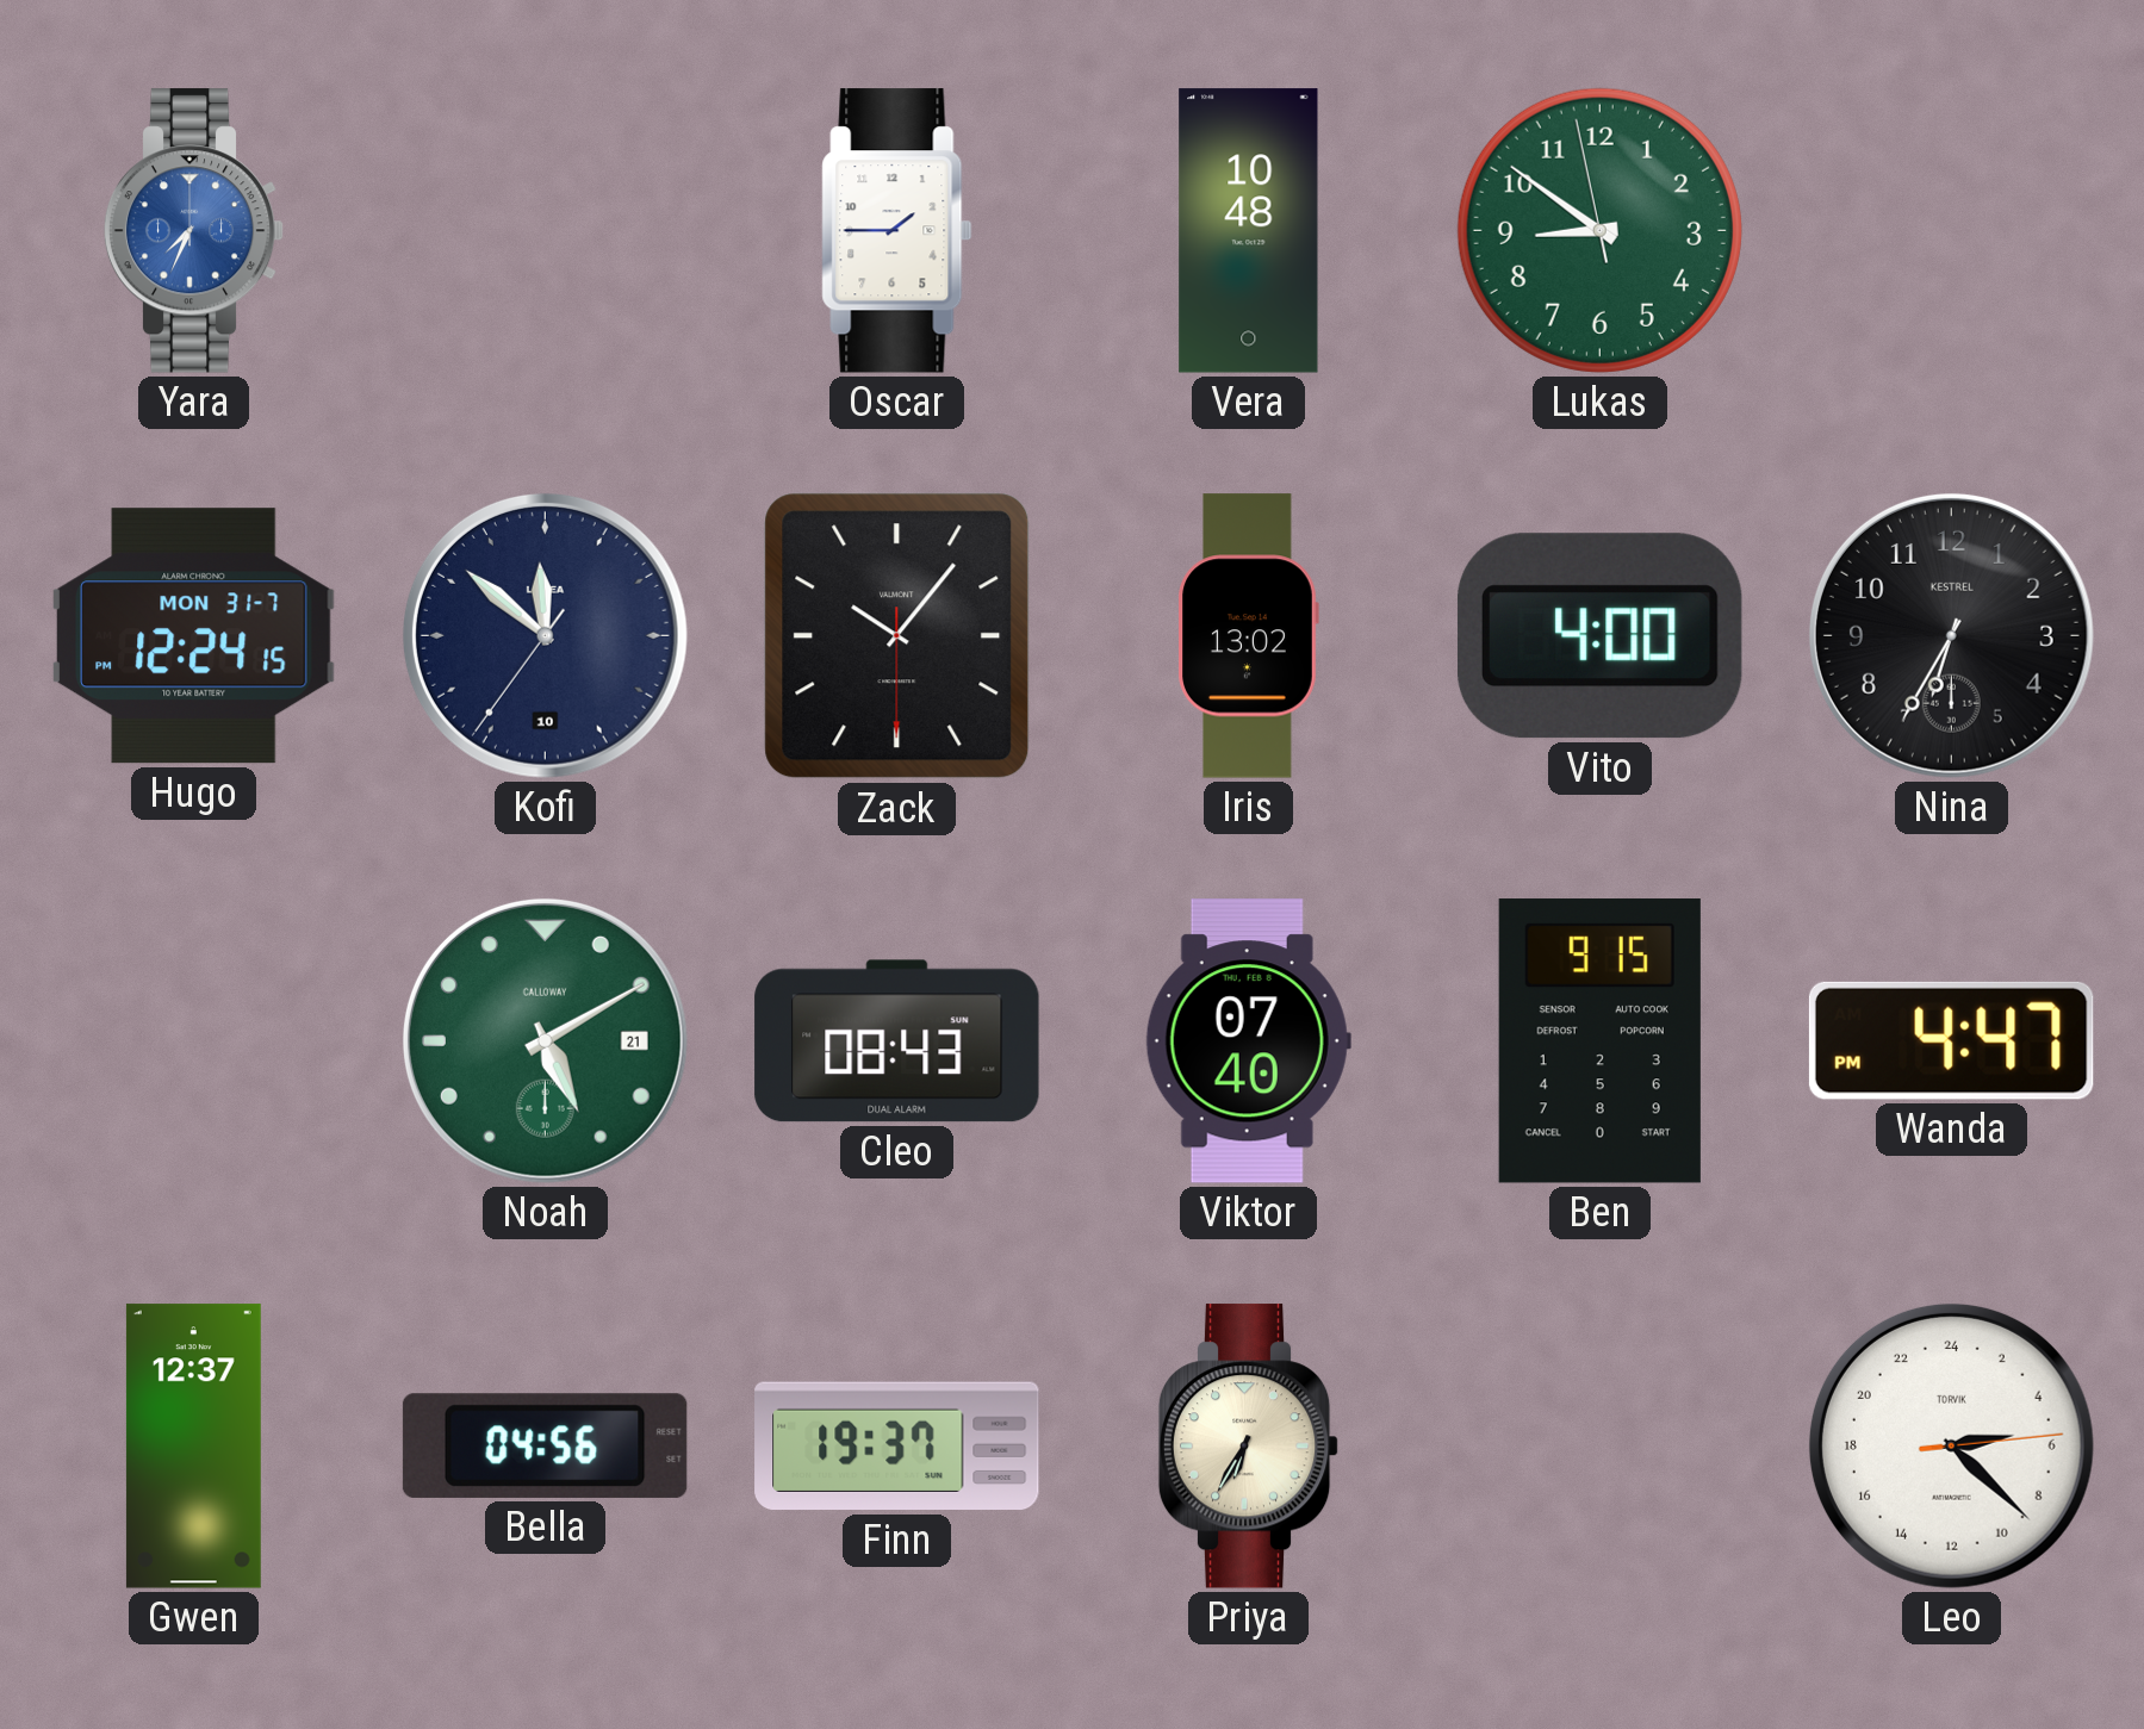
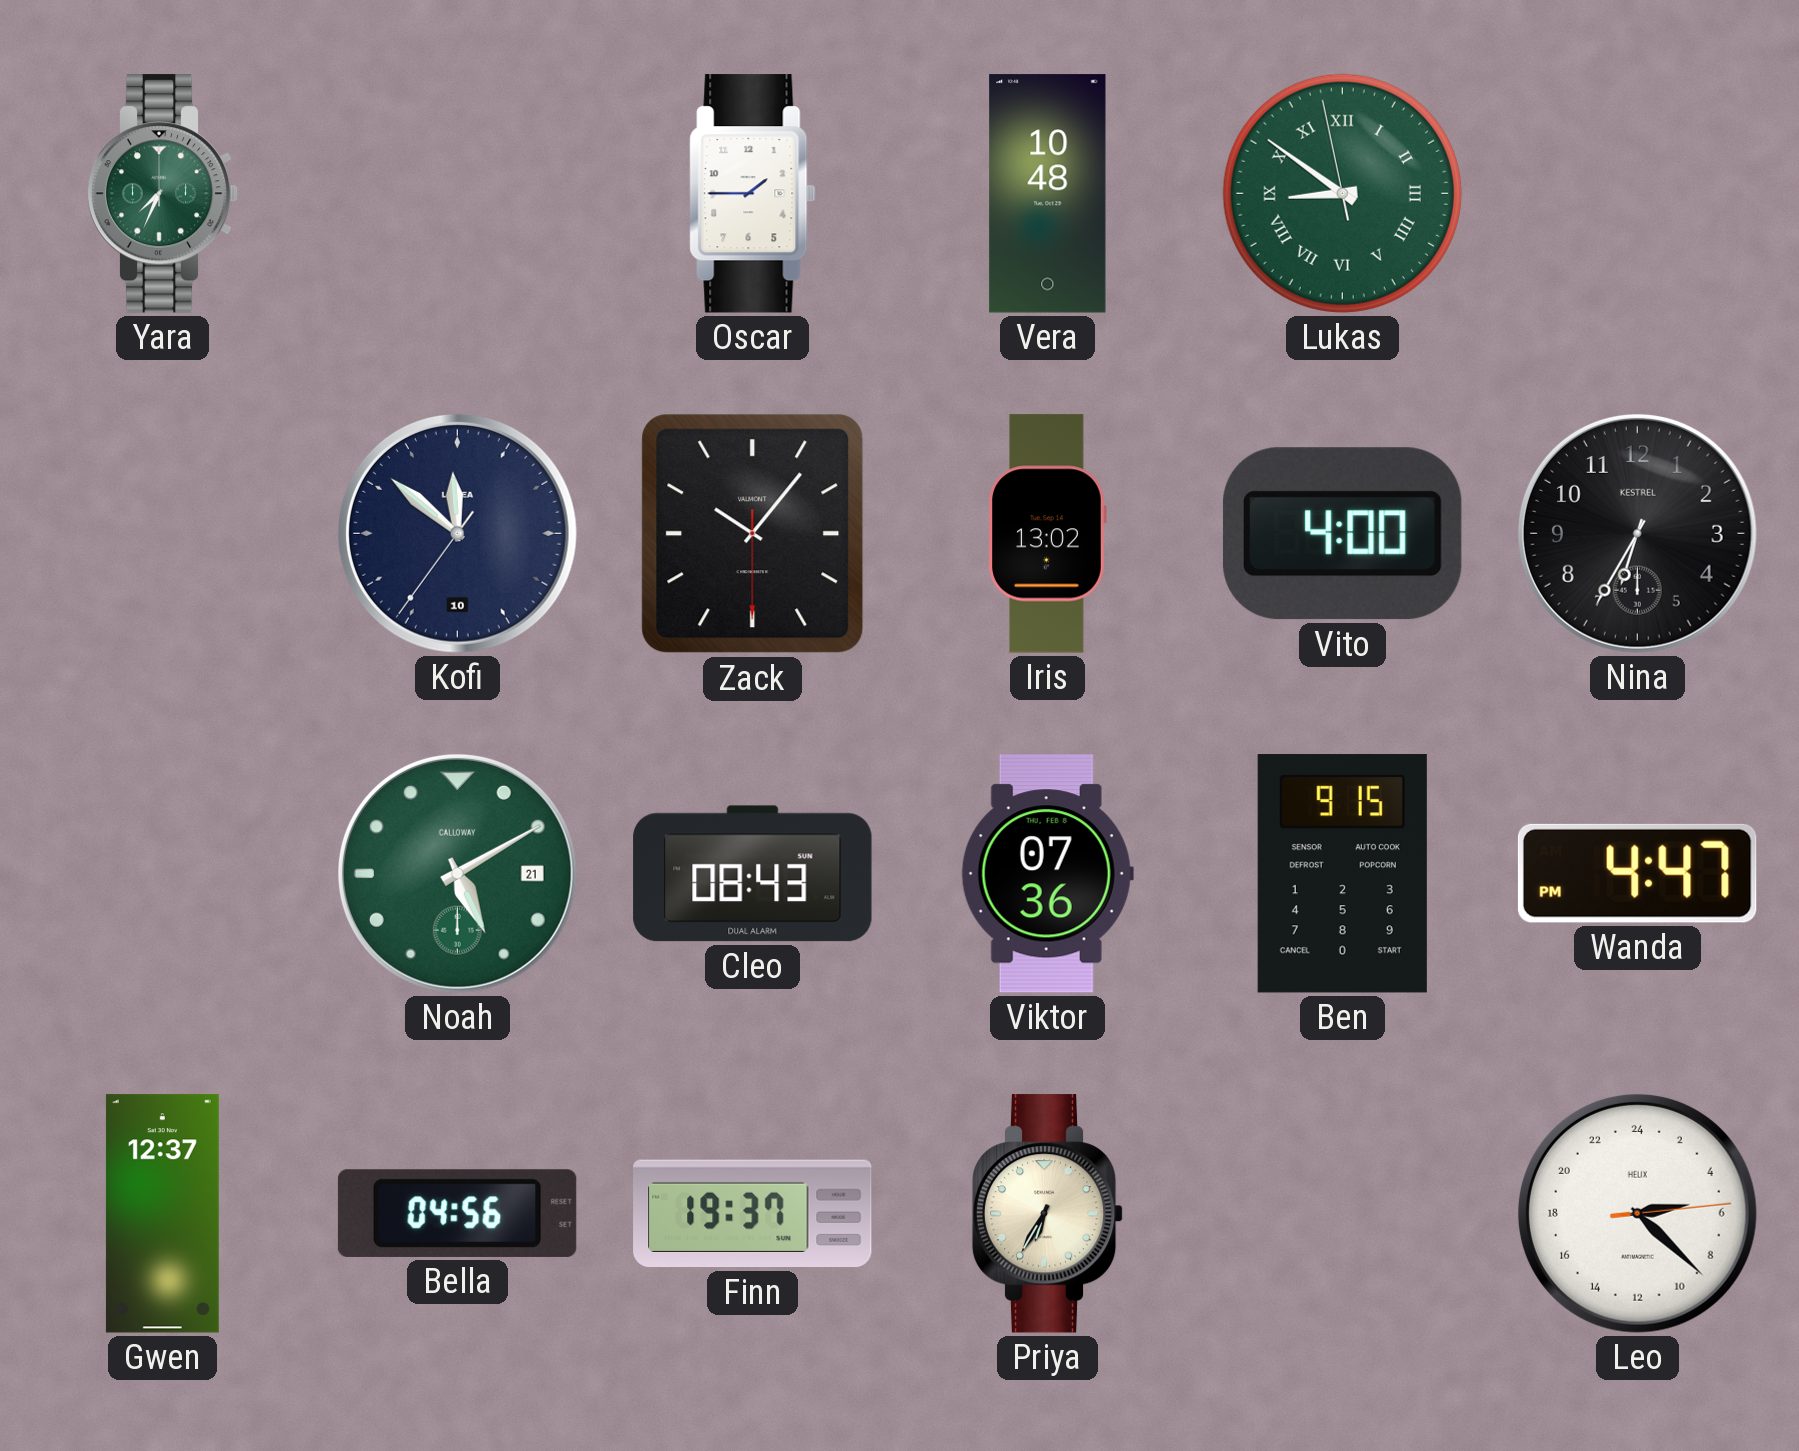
Yara dial: blue -> green
Lukas numerals: Arabic -> Roman
Hugo: 12:24 -> none
Viktor: 07:40 -> 07:36
Leo brand: TORVIK -> HELIX
